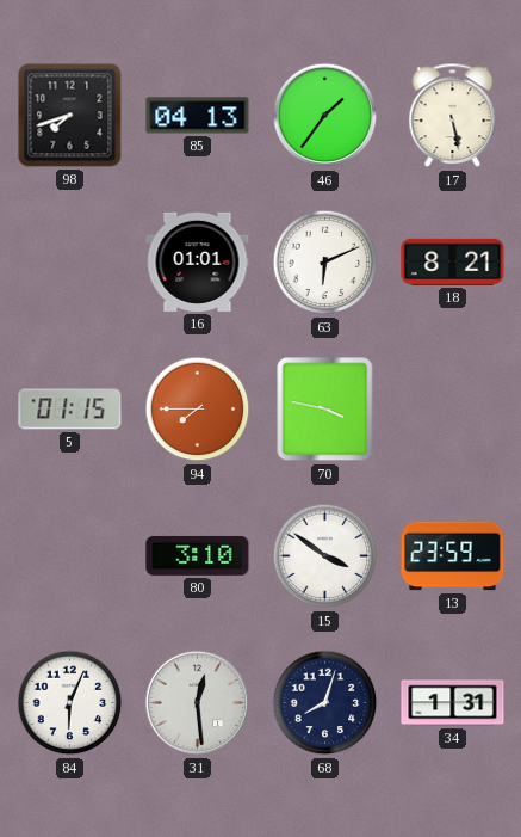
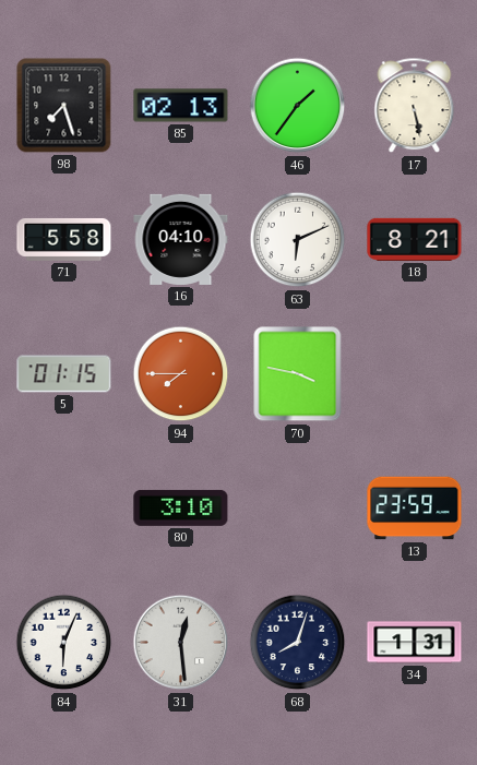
98: 7:42 -> 7:27
85: 04:13 -> 02:13
71: none -> 5:58
16: 01:01 -> 04:10
15: 3:51 -> none
